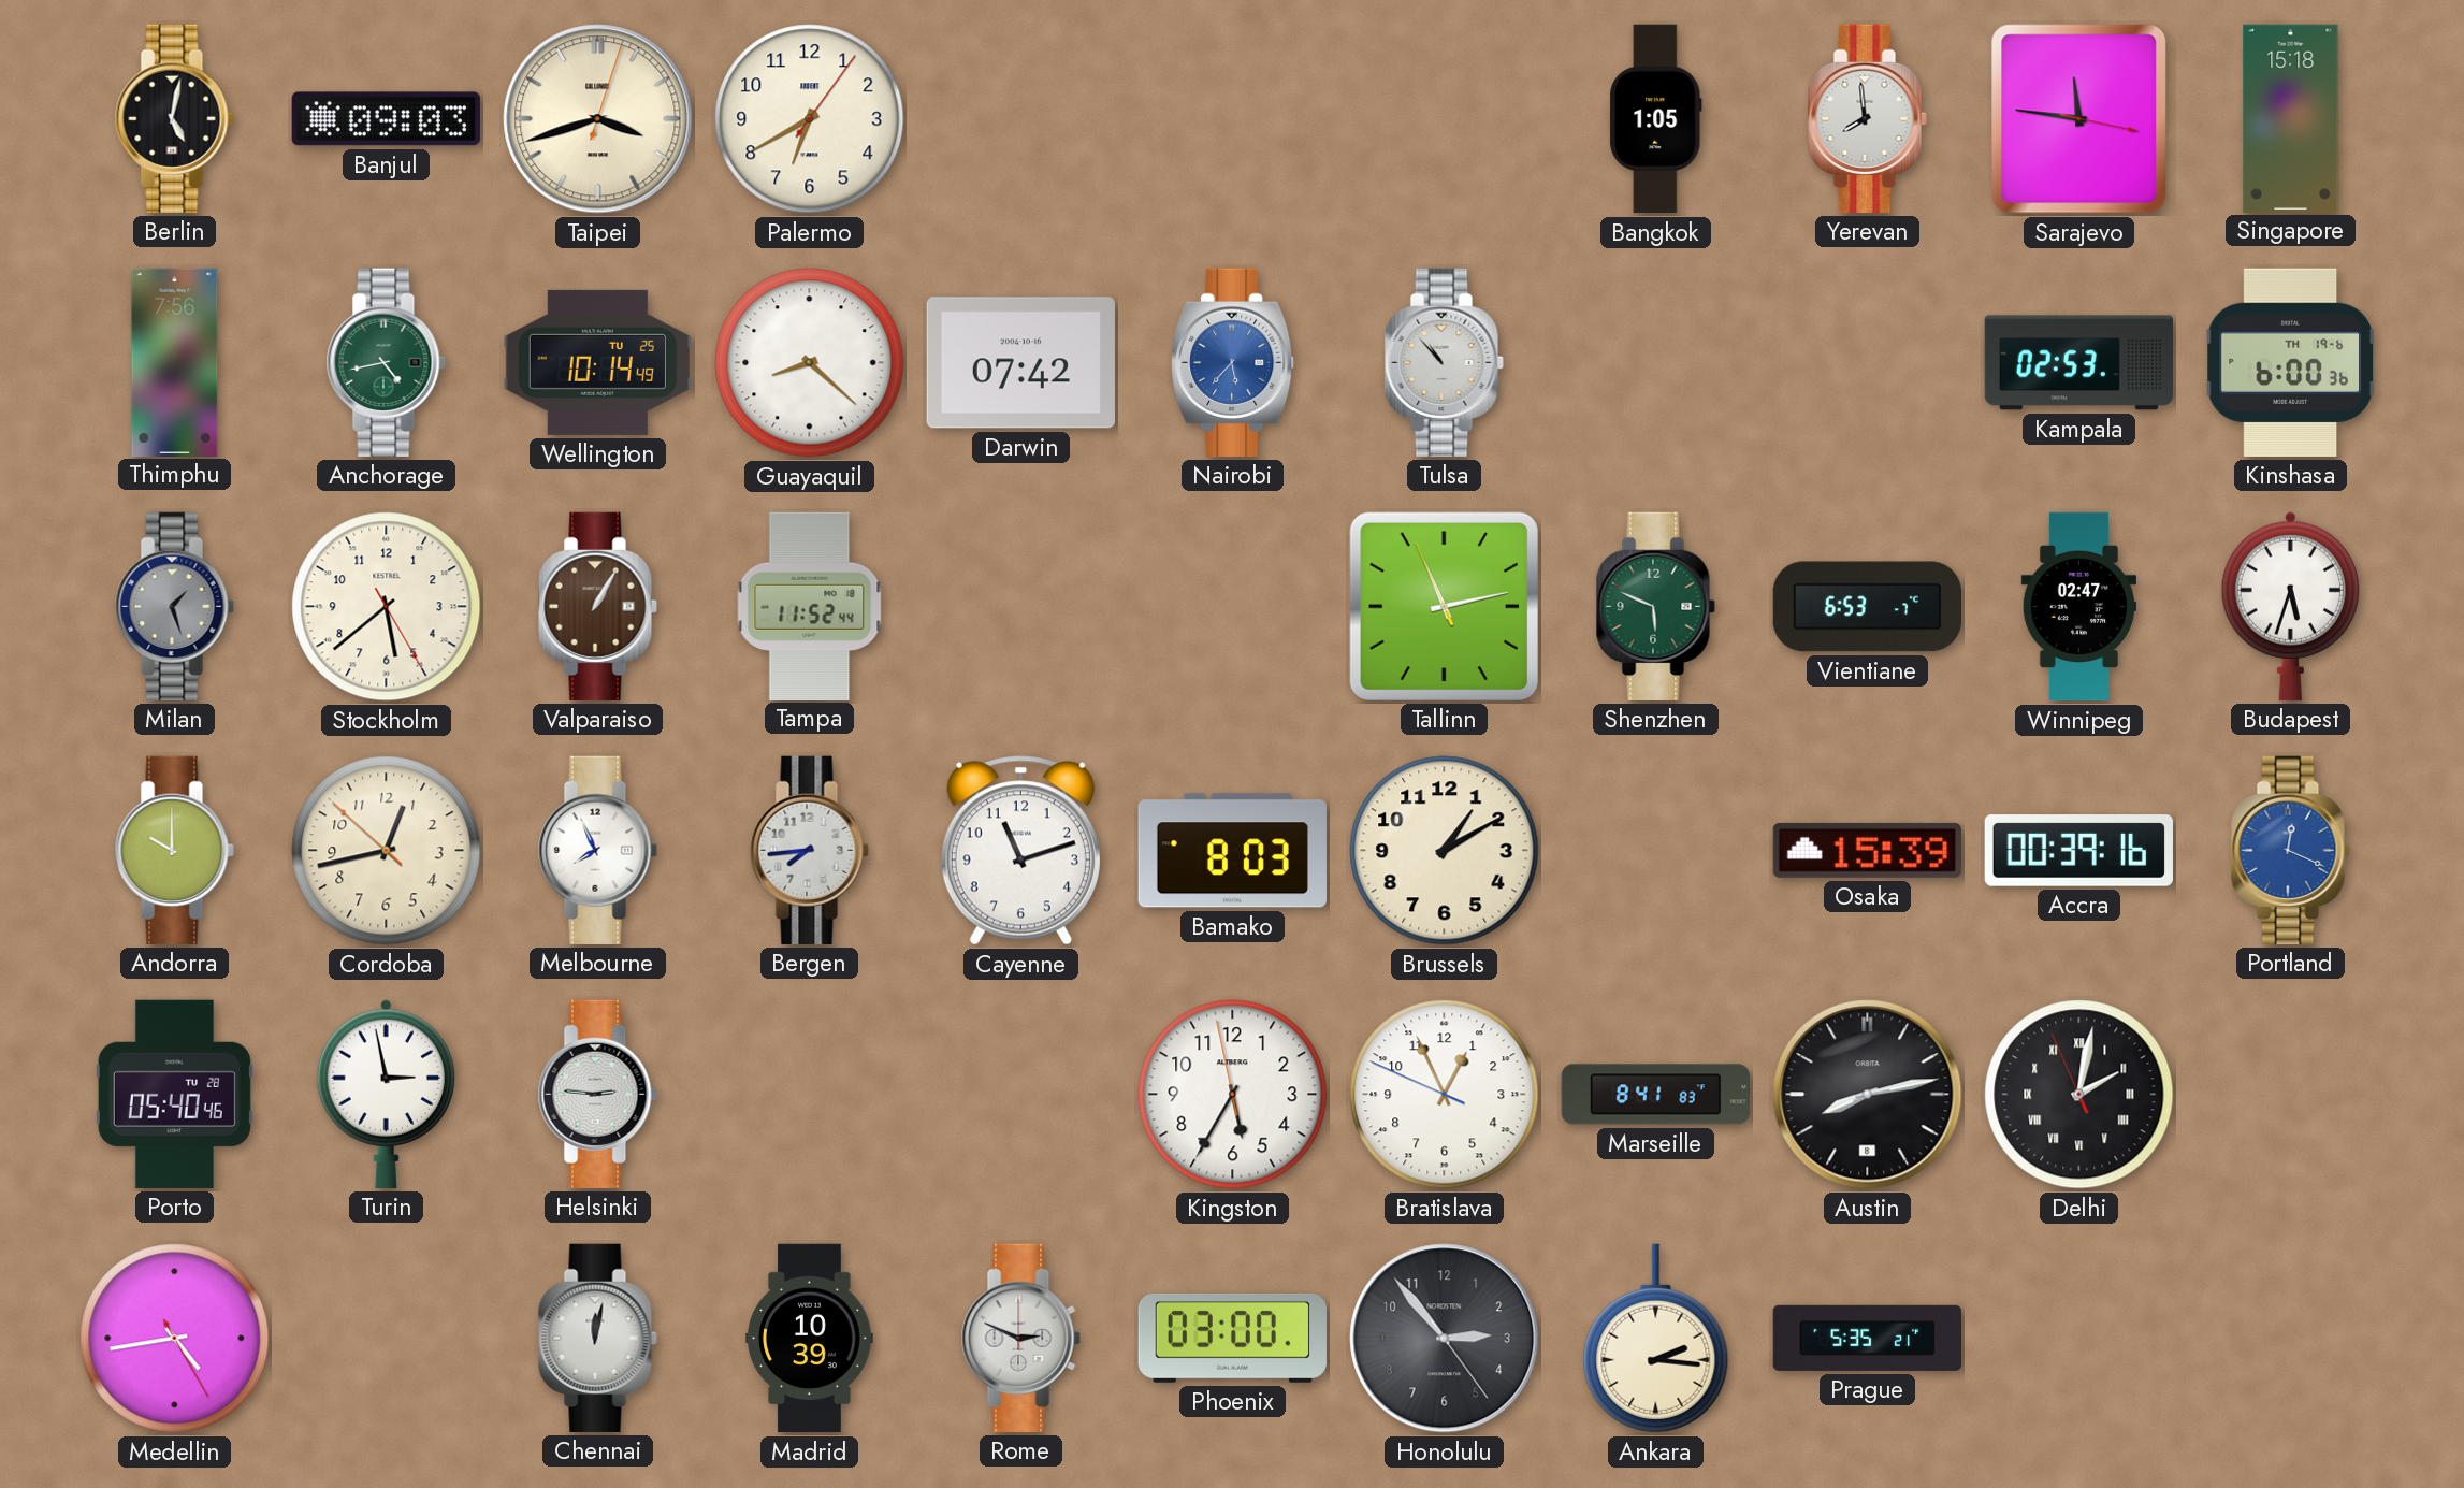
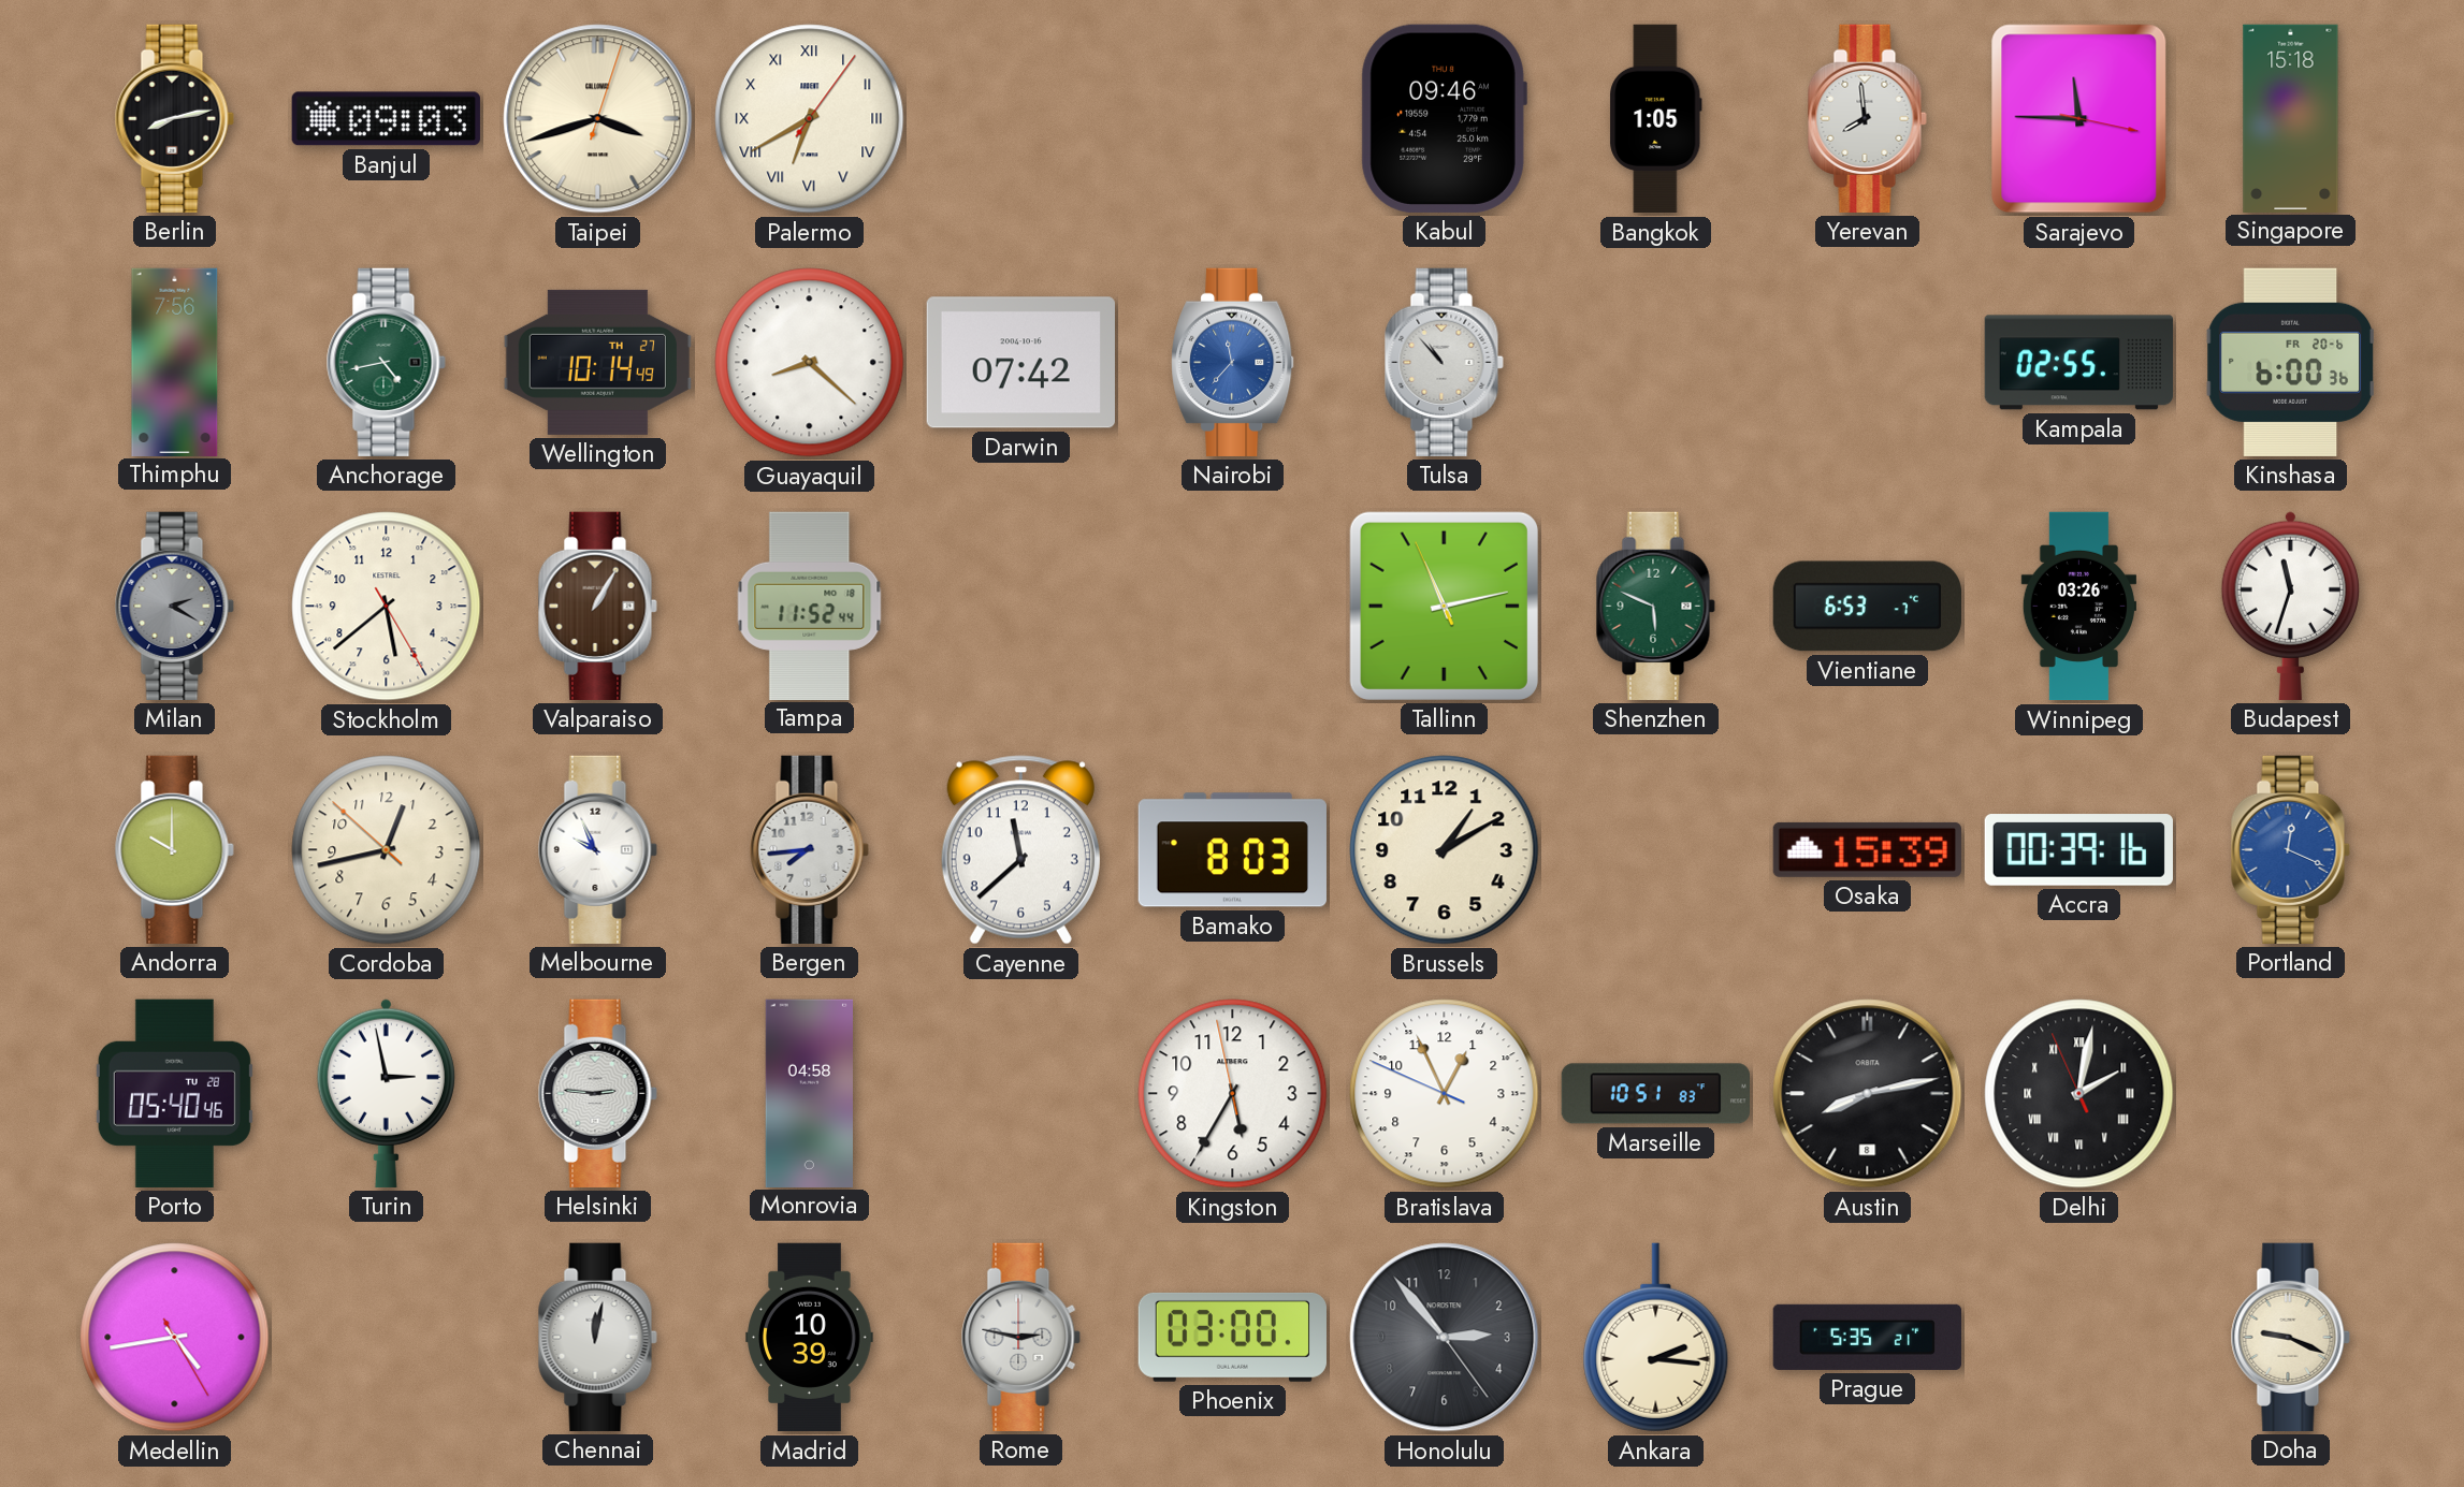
Berlin: 5:02 -> 8:13
Palermo numerals: Arabic -> Roman
Kabul: none -> 09:46
Sarajevo: 11:46 -> 11:45
Wellington date: TU 25 -> TH 27
Nairobi: 5:37 -> 11:37
Kampala: 02:53 -> 02:55
Kinshasa date: TH 19-6 -> FR 20-6
Milan: 1:27 -> 2:20
Winnipeg: 02:47 -> 03:26
Budapest: 5:33 -> 11:33
Melbourne: 7:56 -> 9:56
Cayenne: 11:12 -> 11:38
Monrovia: none -> 04:58
Marseille: 8:41 -> 10:51
Rome: 2:49 -> 2:47
Doha: none -> 9:19
